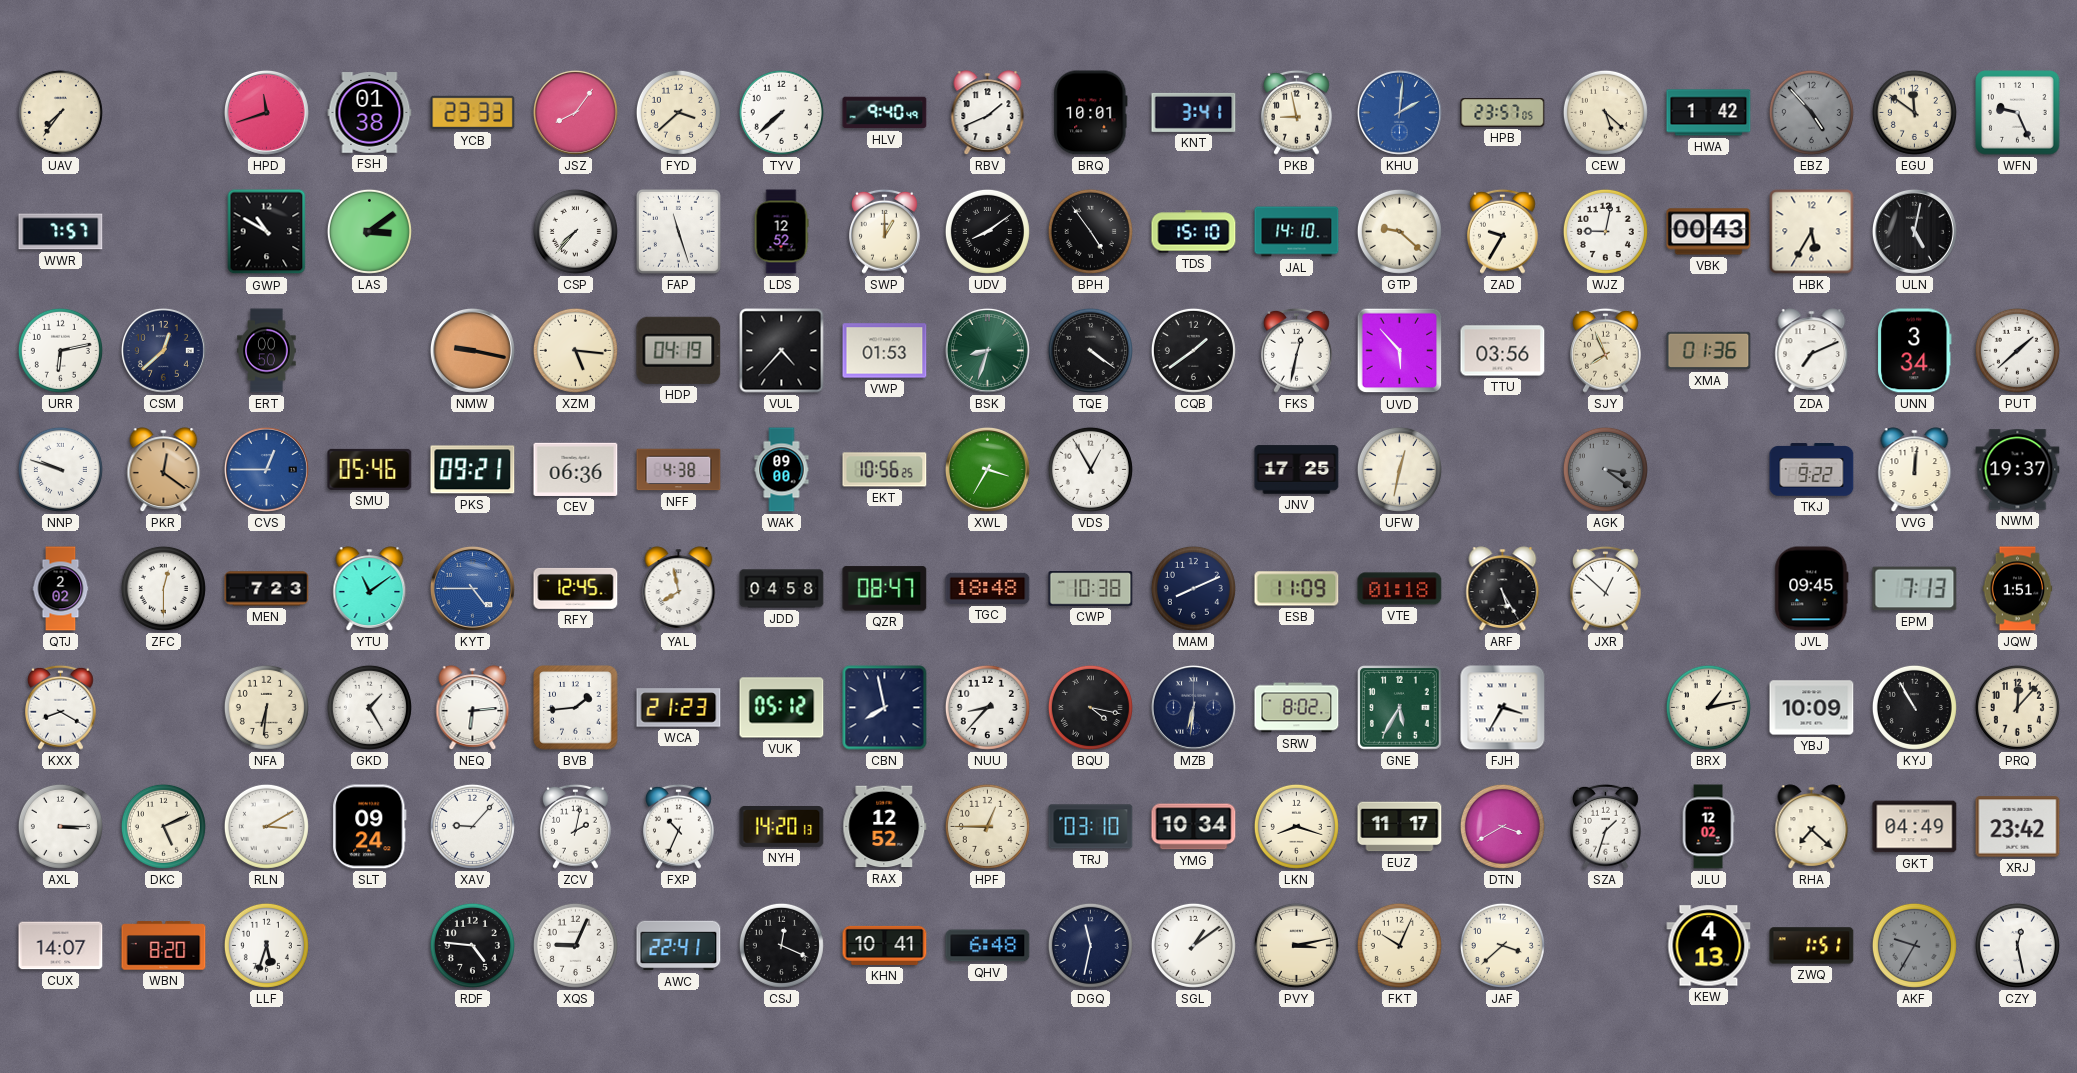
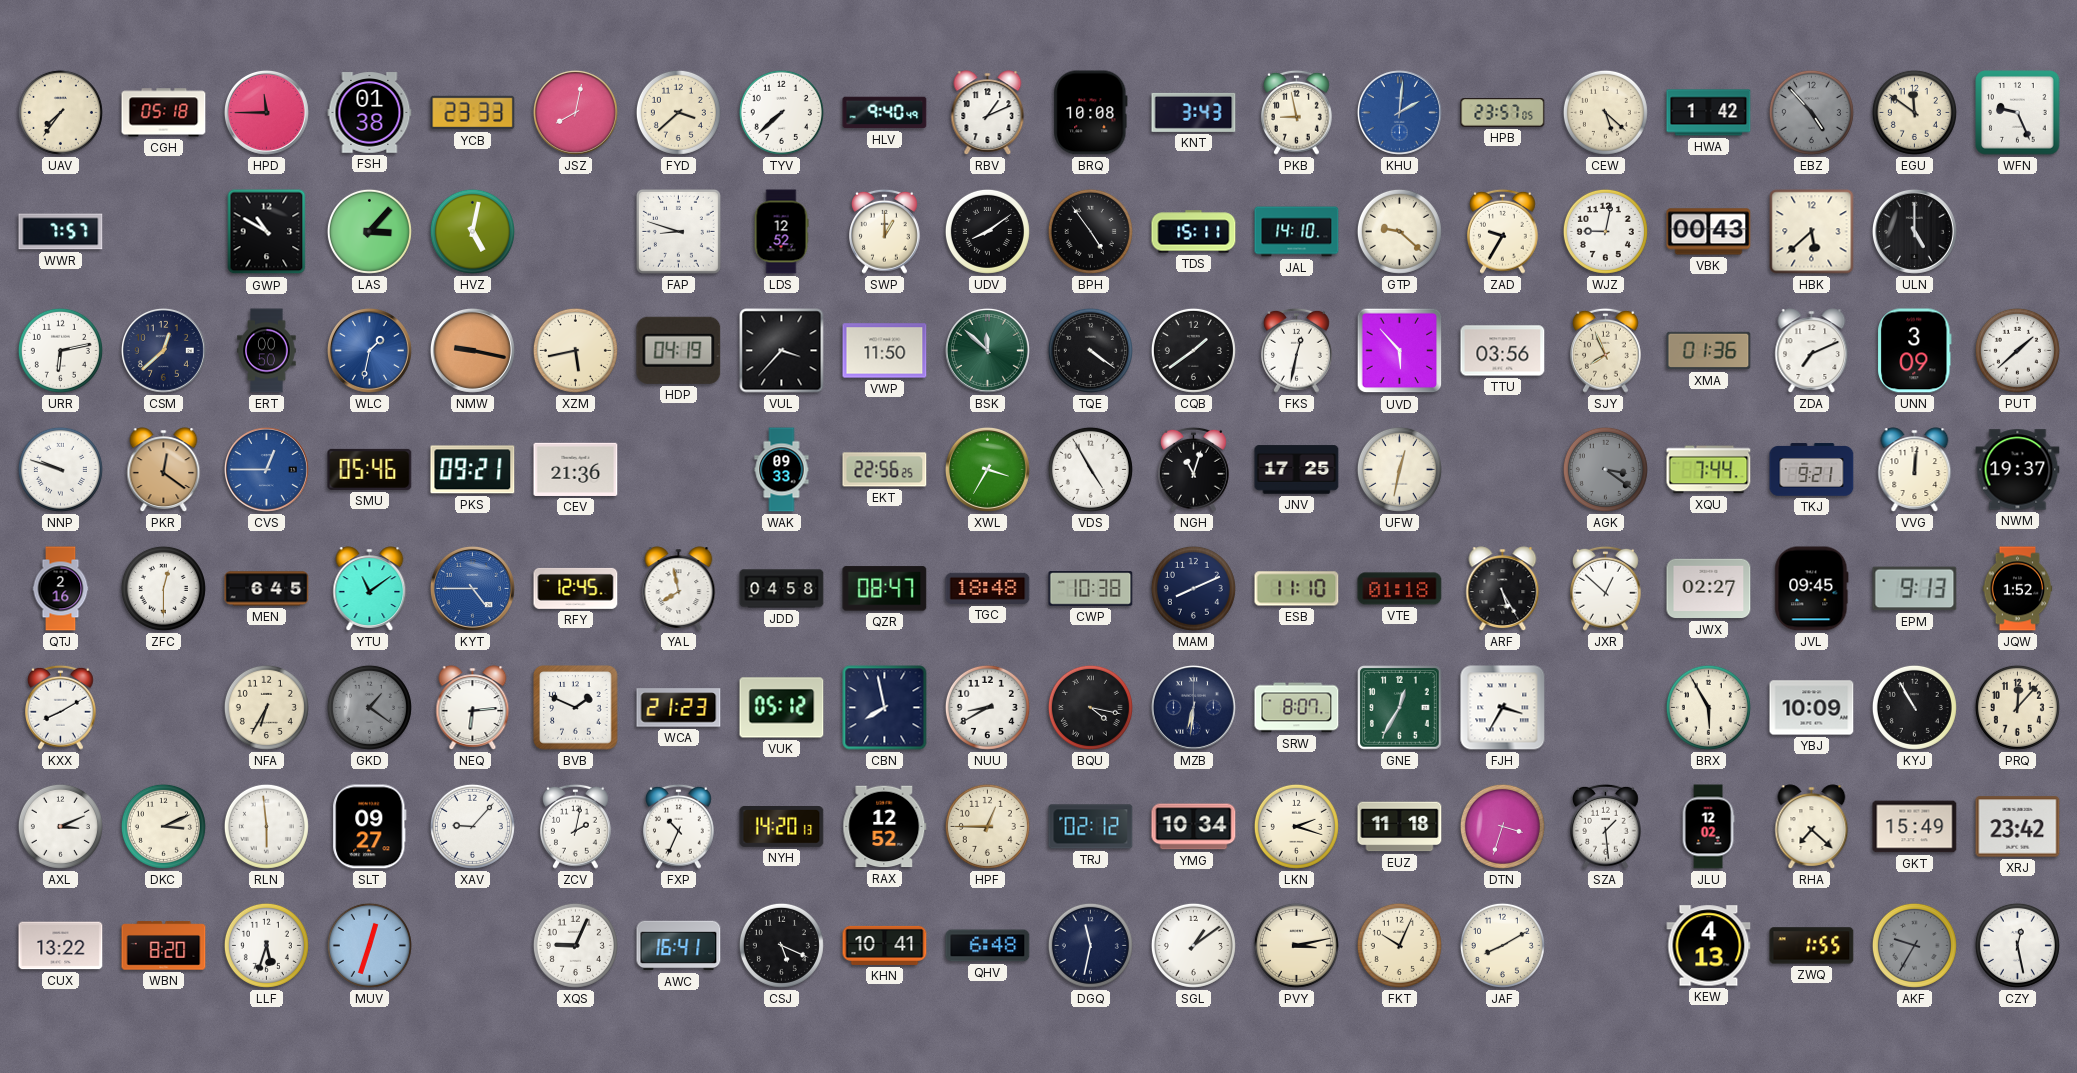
CGH: none -> 05:18
HPD: 11:42 -> 11:45
JSZ: 8:06 -> 8:02
RBV: 1:41 -> 1:11
BRQ: 10:01 -> 10:08
KNT: 3:41 -> 3:43
LAS: 3:09 -> 3:07
HVZ: none -> 5:02
CSP: 7:37 -> none
FAP: 11:27 -> 8:48
TDS: 15:10 -> 15:11
HBK: 5:35 -> 5:38
ULN: 5:02 -> 5:00
WLC: none -> 1:32
XZM: 5:16 -> 5:43
VUL: 4:37 -> 3:37
VWP: 01:53 -> 11:50
BSK: 8:33 -> 11:52
UNN: 3:34 -> 3:09
CEV: 06:36 -> 21:36
NFF: 4:38 -> none
WAK: 09:00 -> 09:33
EKT: 10:56 -> 22:56
VDS: 12:55 -> 4:55
NGH: none -> 11:03
XQU: none -> 7:44
TKJ: 9:22 -> 9:21
QTJ: 2:02 -> 2:16
MEN: 7:23 -> 6:45
ESB: 11:09 -> 11:10
JWX: none -> 02:27
EPM: 7:13 -> 9:13
JQW: 1:51 -> 1:52
KXX: 8:20 -> 8:10
NFA: 6:31 -> 6:35
GKD: 1:25 -> 1:21
GKD dial: white -> grey
BVB: 1:44 -> 1:49
NUU: 8:37 -> 8:40
SRW: 8:02 -> 8:07
GNE: 5:35 -> 12:35
BRX: 1:13 -> 5:55
AXL: 3:15 -> 3:11
DKC: 5:11 -> 3:11
RLN: 3:10 -> 5:59
SLT: 09:24 -> 09:27
TRJ: 03:10 -> 02:12
LKN: 8:18 -> 2:18
EUZ: 11:17 -> 11:18
DTN: 3:40 -> 3:33
SZA: 1:33 -> 1:29
GKT: 04:49 -> 15:49
CUX: 14:07 -> 13:22
MUV: none -> 12:33
RDF: 4:46 -> none
AWC: 22:41 -> 16:41
CSJ: 12:19 -> 5:19
JAF: 3:38 -> 8:10
ZWQ: 1:51 -> 1:55
